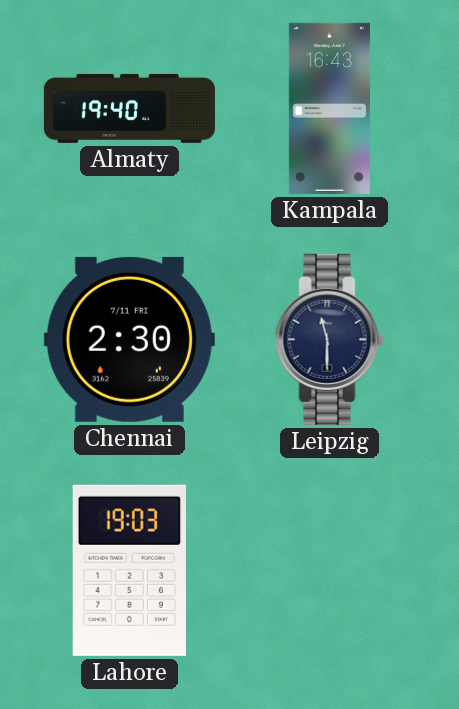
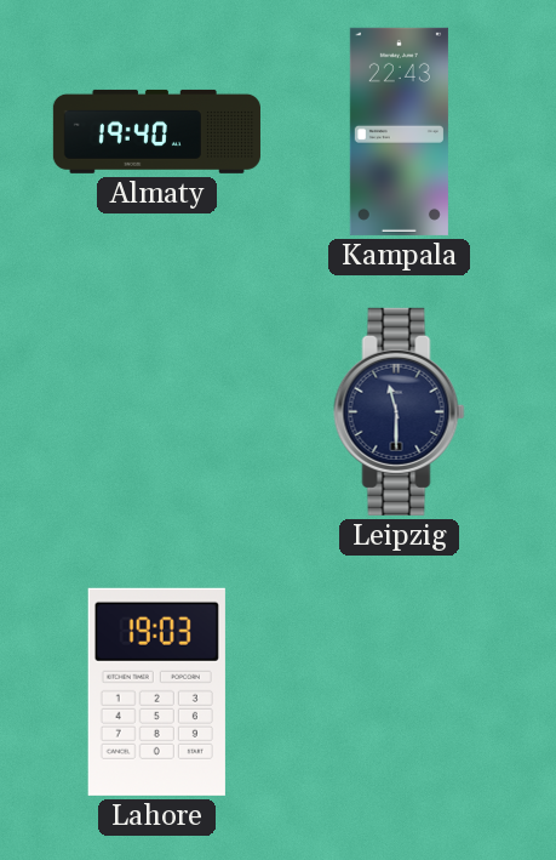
Kampala: 16:43 -> 22:43
Chennai: 2:30 -> none
